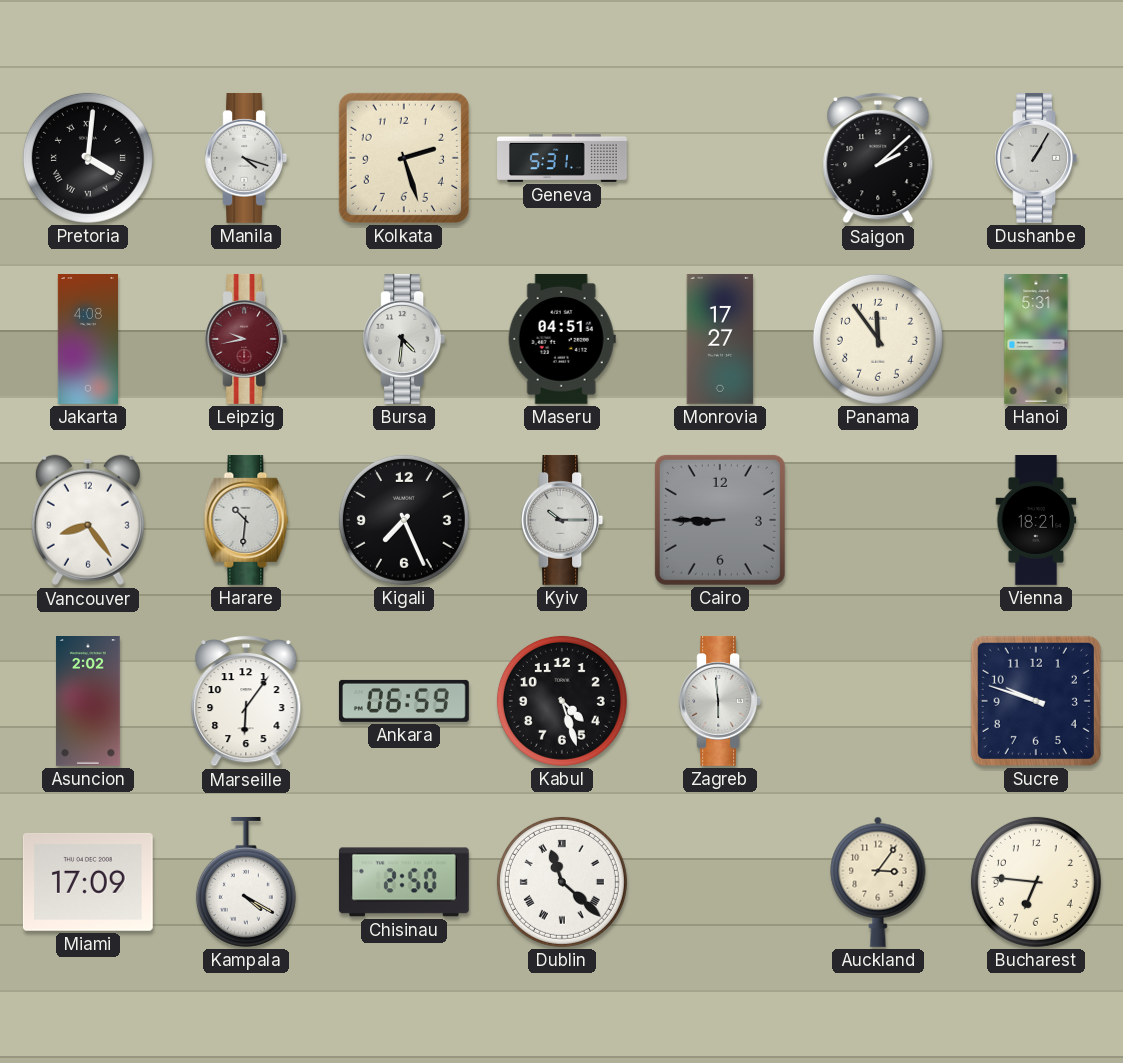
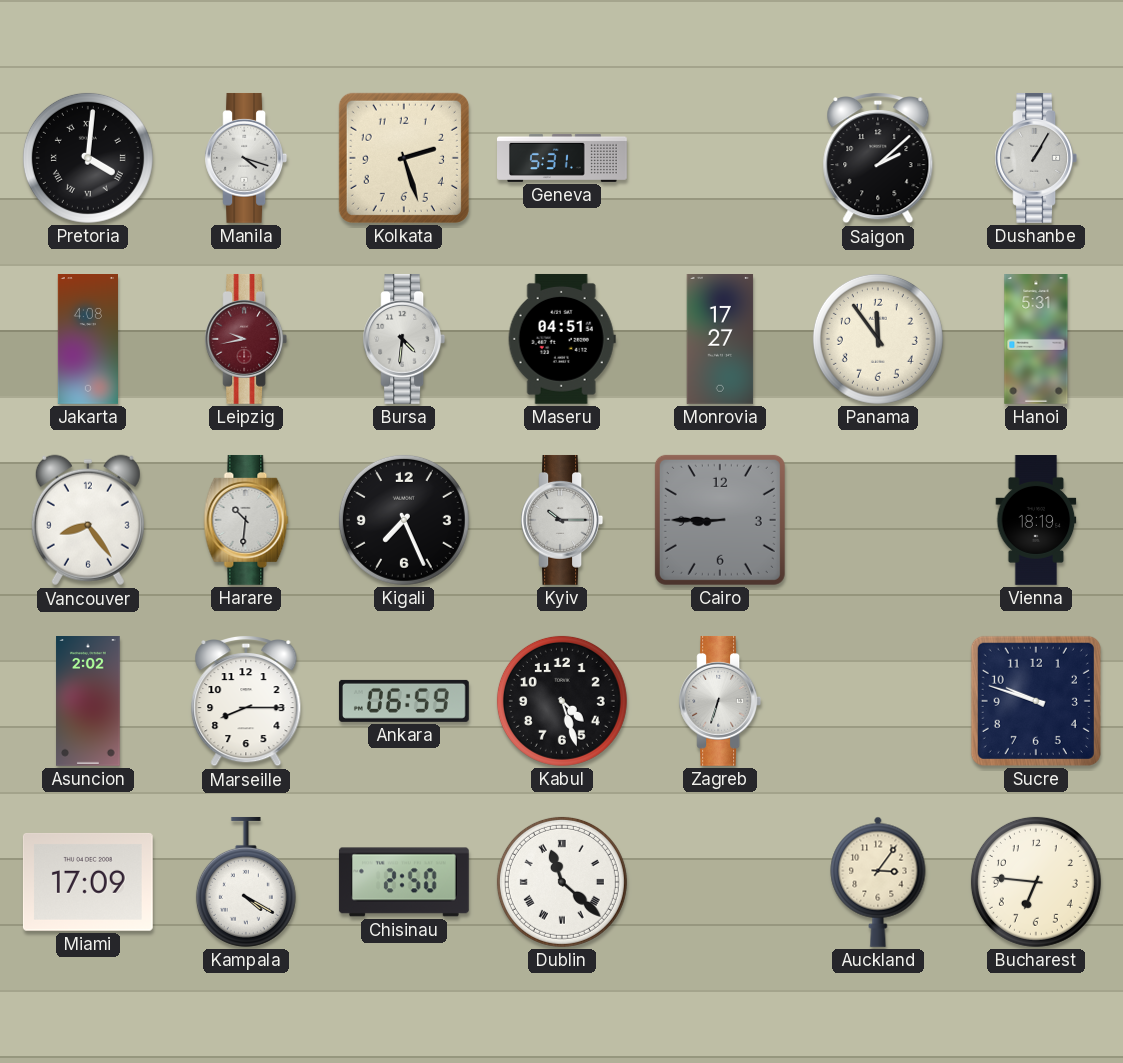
Vienna: 18:21 -> 18:19
Marseille: 6:06 -> 8:15
Zagreb: 5:59 -> 6:33
